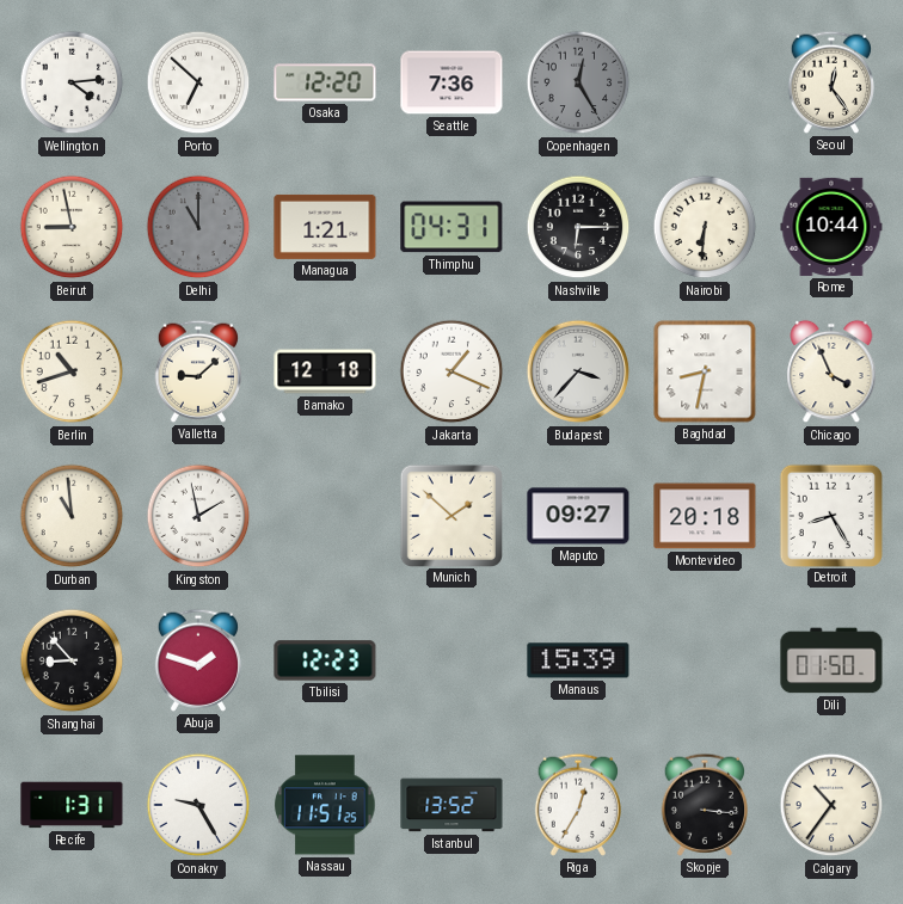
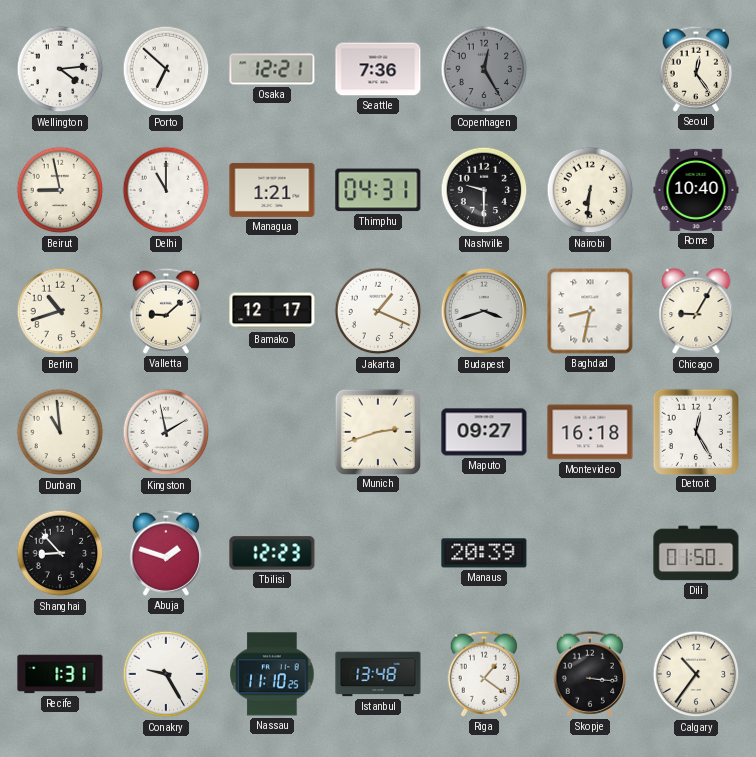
Osaka: 12:20 -> 12:21
Delhi dial: grey -> white
Nashville: 6:15 -> 9:30
Rome: 10:44 -> 10:40
Bamako: 12:18 -> 12:17
Budapest: 3:37 -> 3:42
Chicago: 3:56 -> 9:05
Munich: 1:52 -> 2:42
Montevideo: 20:18 -> 16:18
Detroit: 8:25 -> 12:25
Manaus: 15:39 -> 20:39
Nassau: 11:51 -> 11:10
Istanbul: 13:52 -> 13:48
Riga: 12:35 -> 1:21
